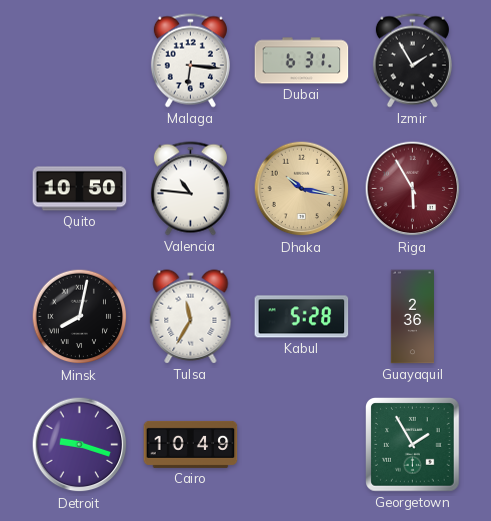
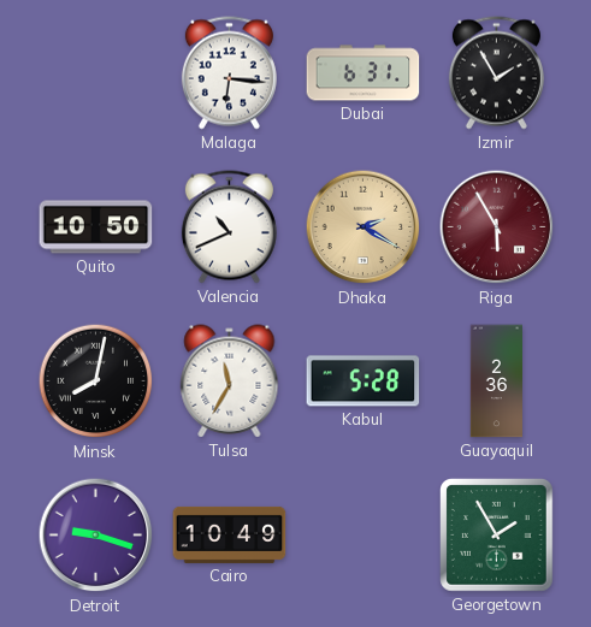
Valencia: 10:46 -> 10:41
Dhaka: 10:17 -> 2:20
